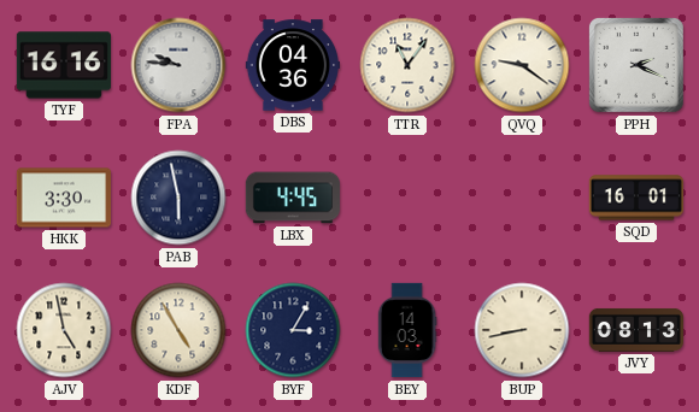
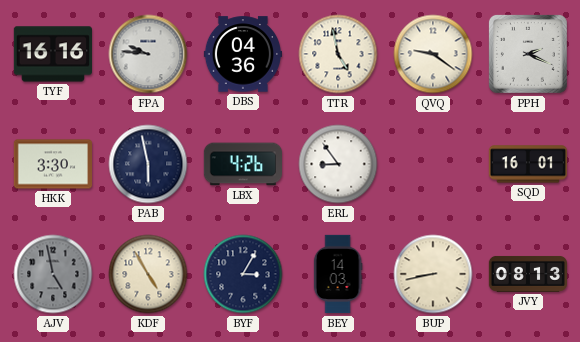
TTR: 11:06 -> 4:58
LBX: 4:45 -> 4:26
ERL: none -> 8:54
AJV dial: cream -> grey
